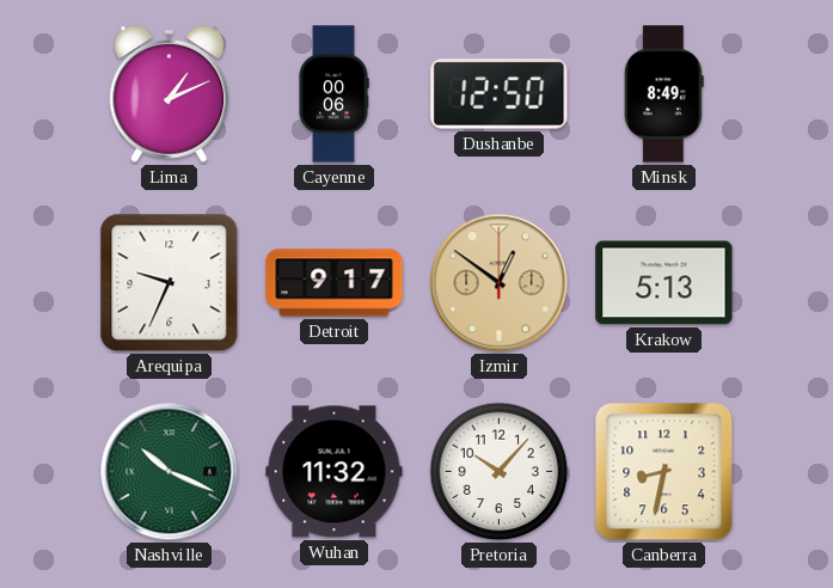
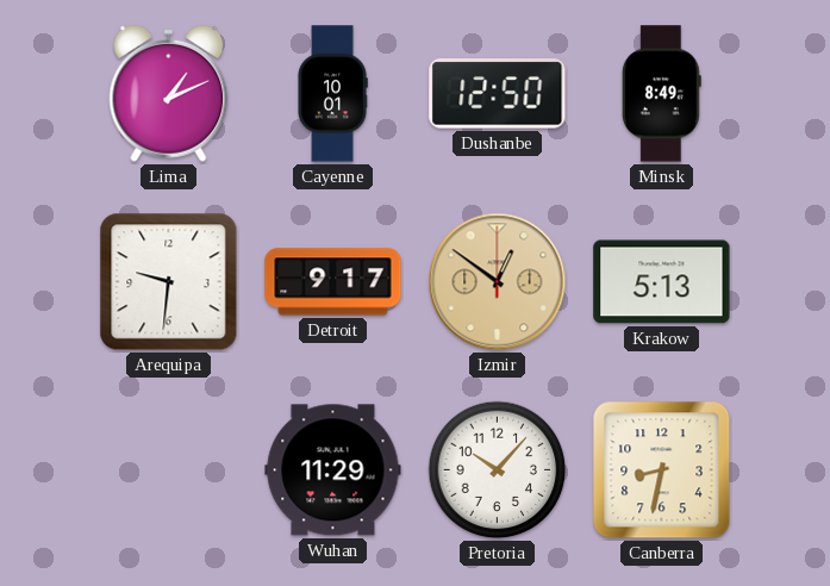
Cayenne: 00:06 -> 10:01
Arequipa: 9:34 -> 9:31
Nashville: 10:19 -> none
Wuhan: 11:32 -> 11:29
